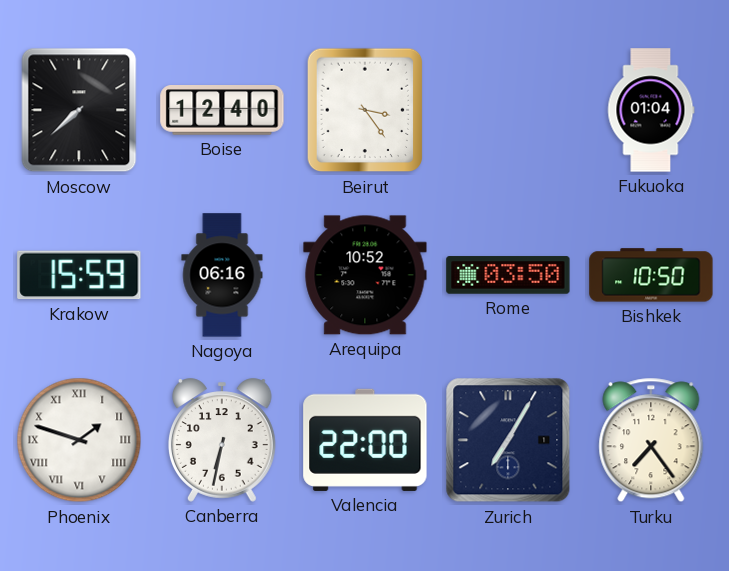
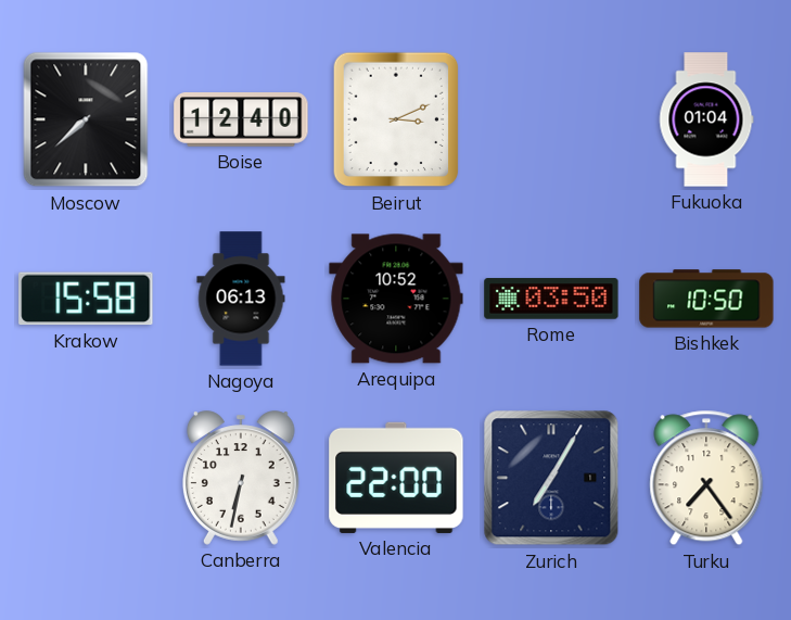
Beirut: 3:24 -> 3:11
Krakow: 15:59 -> 15:58
Nagoya: 06:16 -> 06:13
Phoenix: 1:48 -> none
